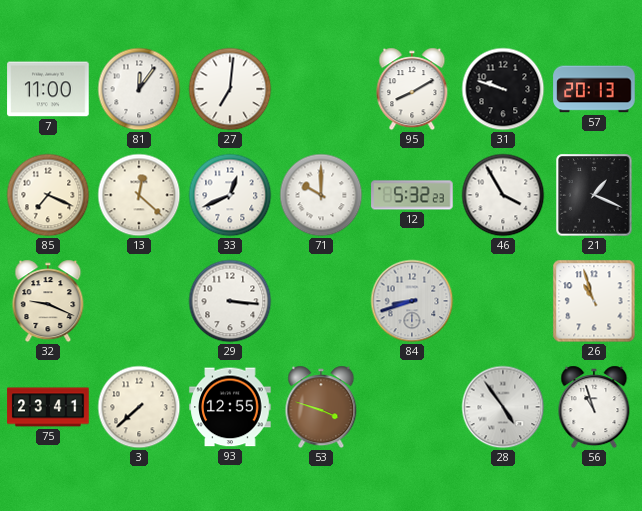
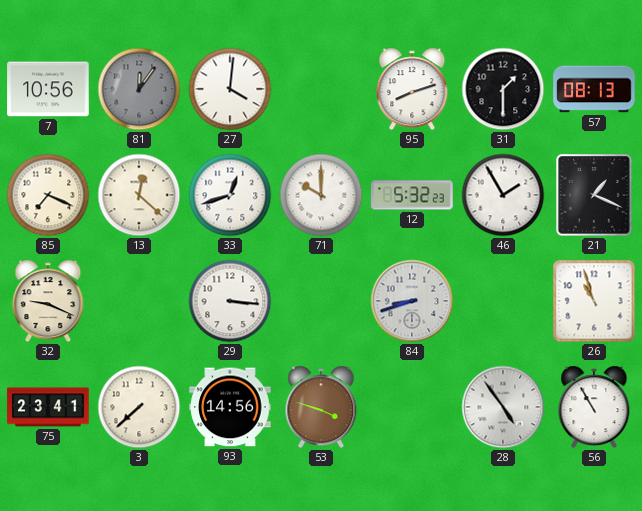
7: 11:00 -> 10:56
81 dial: white -> grey
27: 7:01 -> 4:01
95: 8:10 -> 8:12
31: 9:48 -> 1:30
57: 20:13 -> 08:13
33: 12:41 -> 12:42
46: 3:55 -> 1:55
93: 12:55 -> 14:56
56: 10:57 -> 10:55
